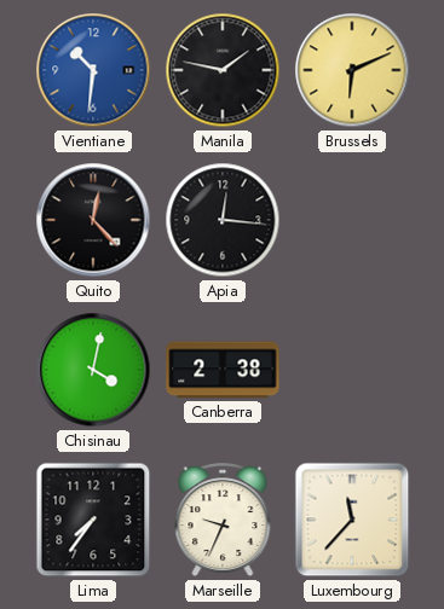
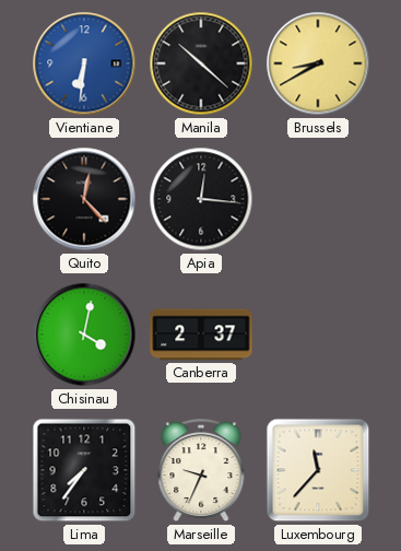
Vientiane: 10:31 -> 6:31
Manila: 1:47 -> 10:22
Brussels: 6:11 -> 8:40
Canberra: 2:38 -> 2:37
